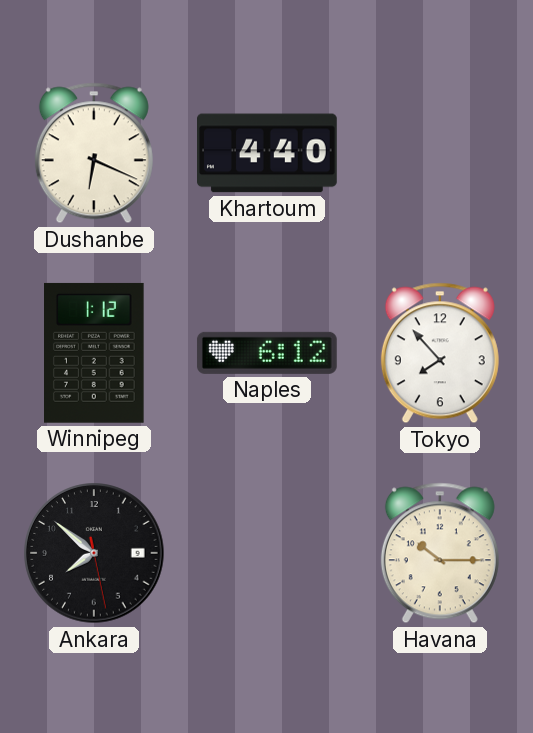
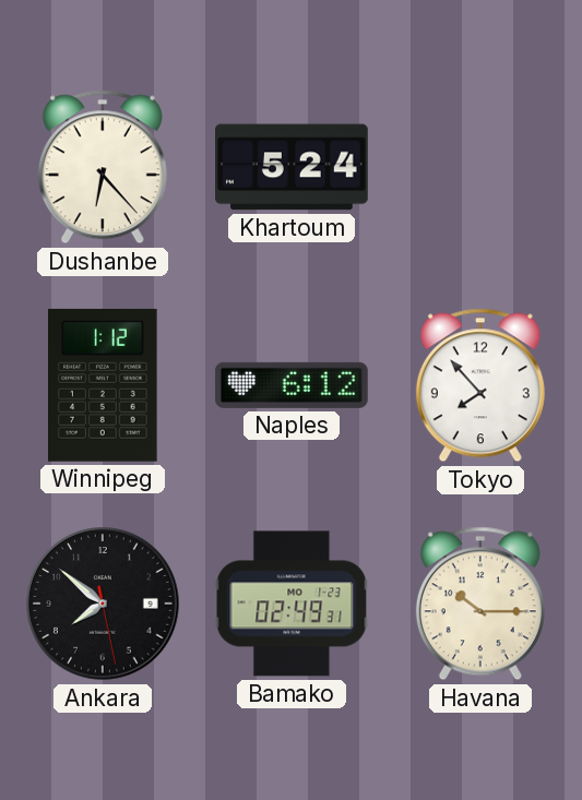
Dushanbe: 6:19 -> 6:23
Khartoum: 4:40 -> 5:24
Bamako: none -> 02:49
